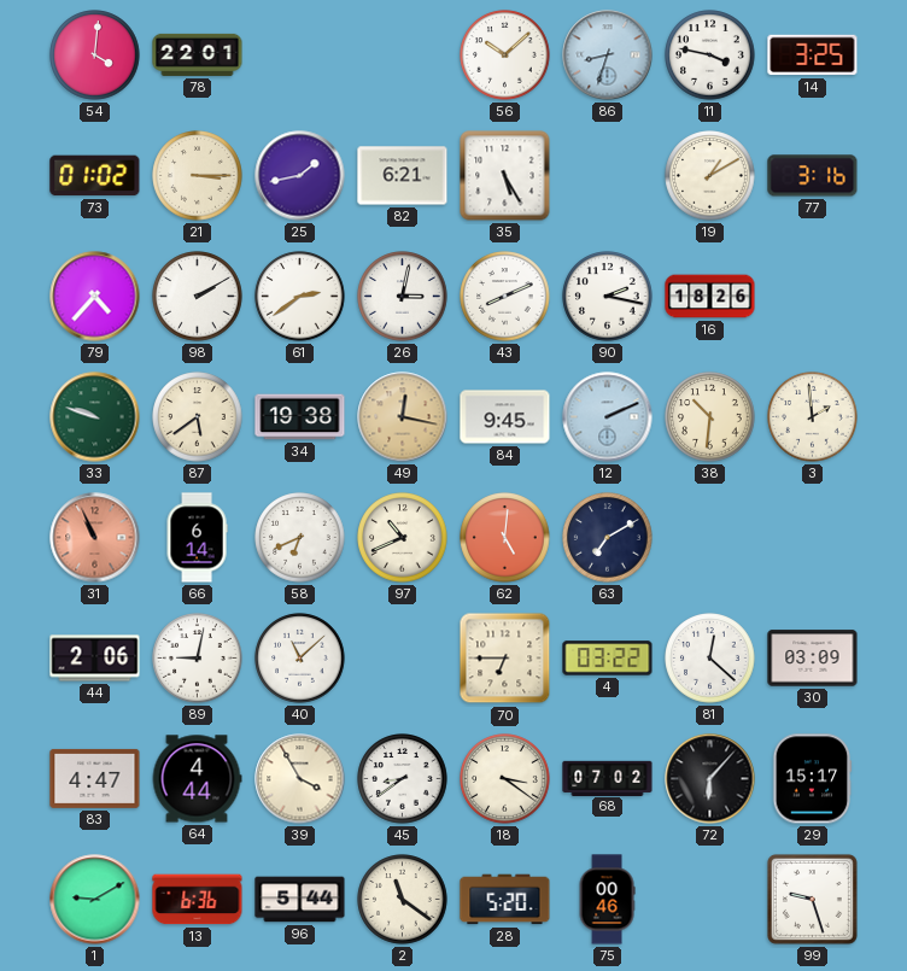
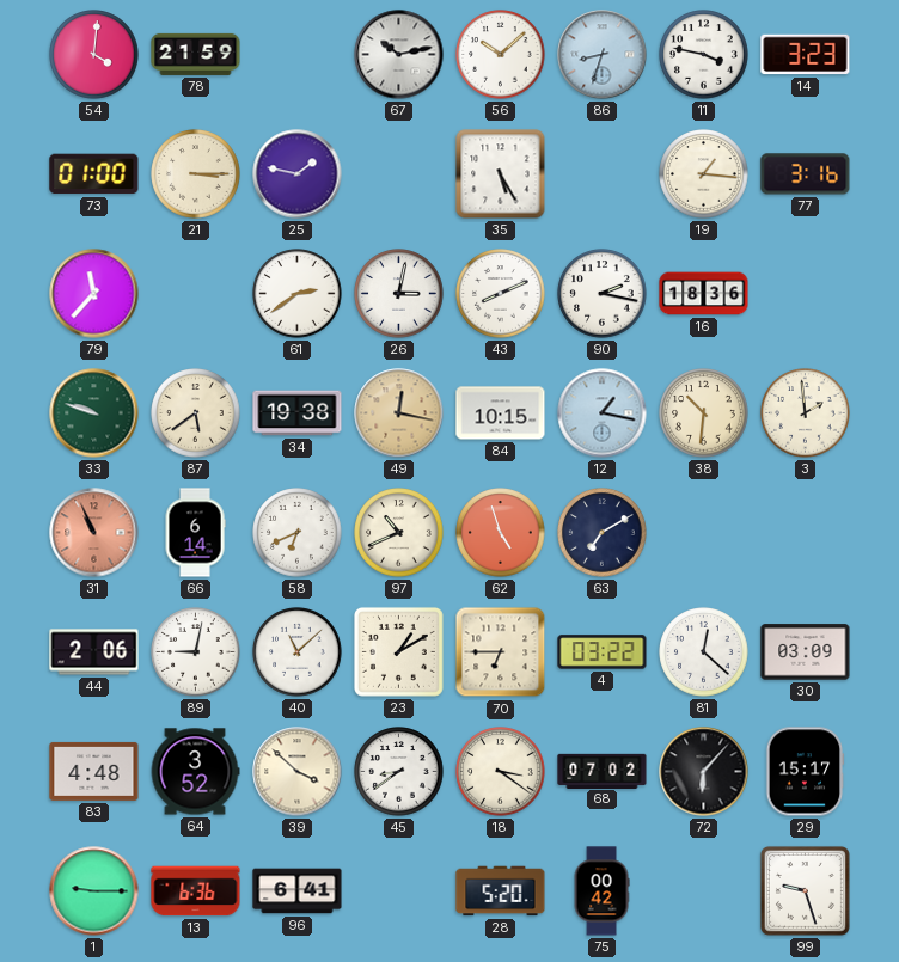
78: 22:01 -> 21:59
67: none -> 10:13
14: 3:25 -> 3:23
73: 01:02 -> 01:00
25: 1:43 -> 1:47
82: 6:21 -> none
19: 1:10 -> 1:16
79: 4:37 -> 11:37
98: 2:10 -> none
16: 18:26 -> 18:36
84: 9:45 -> 10:15
12: 2:11 -> 1:17
62: 5:01 -> 4:57
23: none -> 1:10
83: 4:47 -> 4:48
64: 4:44 -> 3:52
39: 3:55 -> 3:52
1: 9:10 -> 9:15
96: 5:44 -> 6:41
2: 11:21 -> none
75: 00:46 -> 00:42
